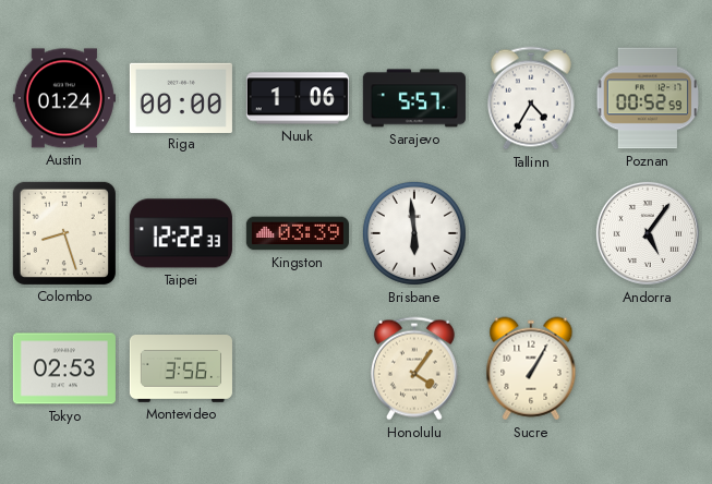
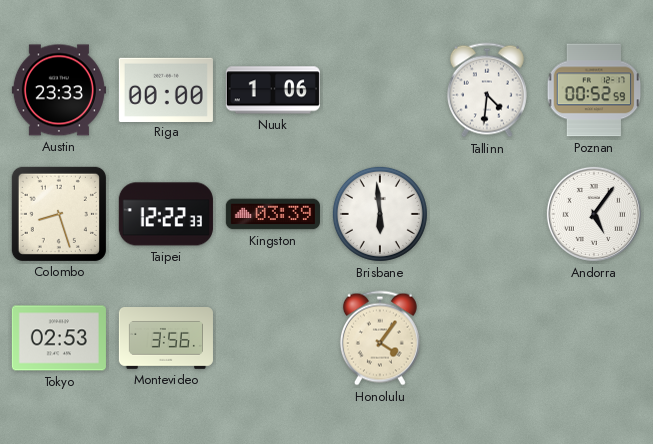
Austin: 01:24 -> 23:33
Sarajevo: 5:57 -> none
Tallinn: 4:35 -> 4:31
Sucre: 1:05 -> none
